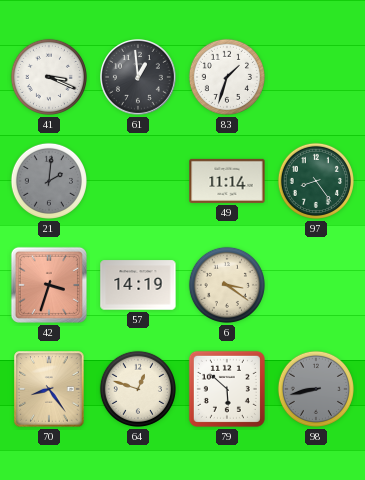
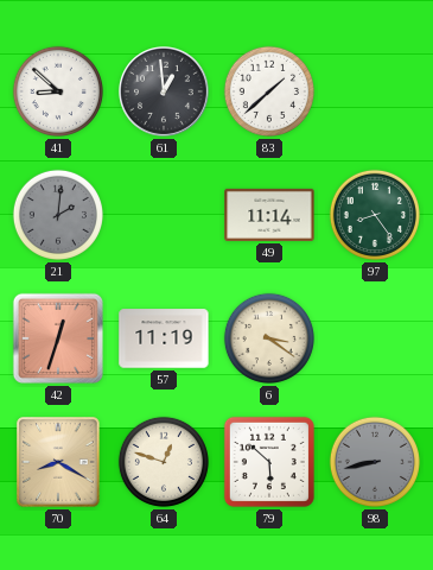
41: 3:19 -> 8:52
83: 1:33 -> 1:38
42: 3:33 -> 12:33
57: 14:19 -> 11:19
70: 8:24 -> 8:20
